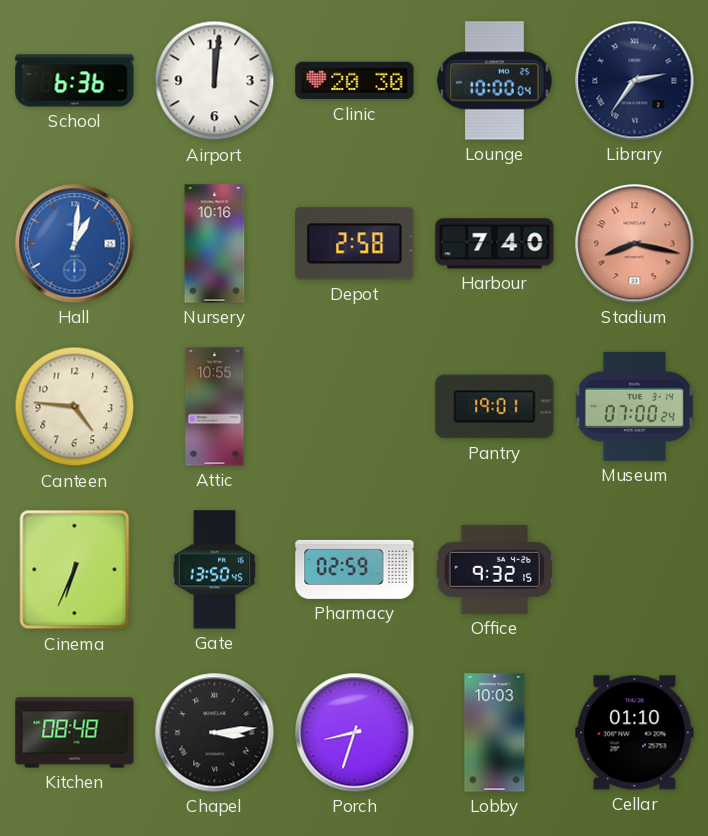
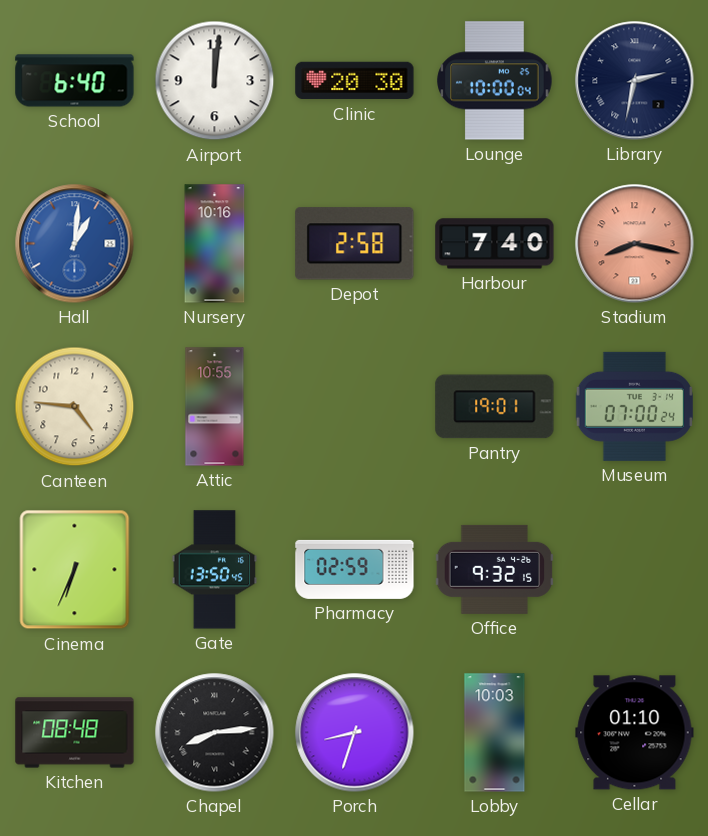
School: 6:36 -> 6:40
Library: 2:36 -> 2:32
Chapel: 3:14 -> 8:14
